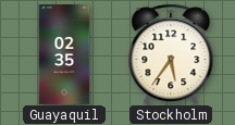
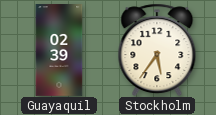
Guayaquil: 02:35 -> 02:39
